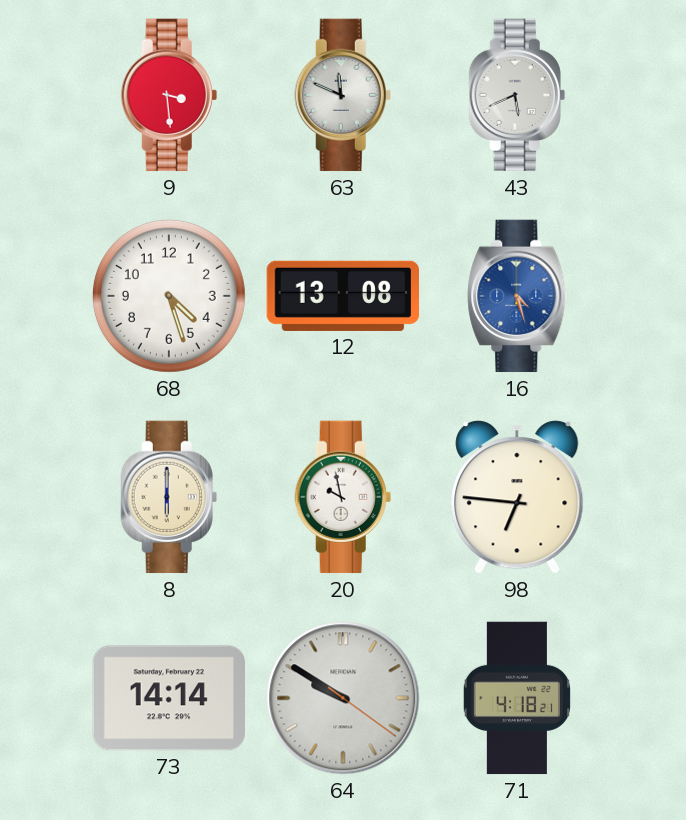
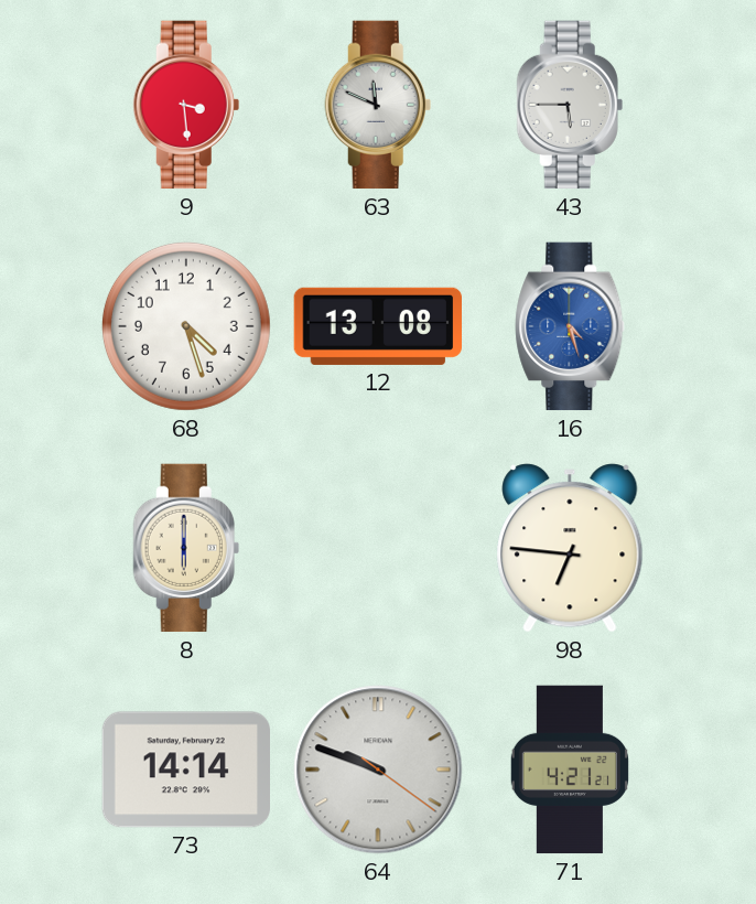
43: 5:41 -> 5:45
20: 9:58 -> none
64: 9:50 -> 9:48
71: 4:18 -> 4:21
